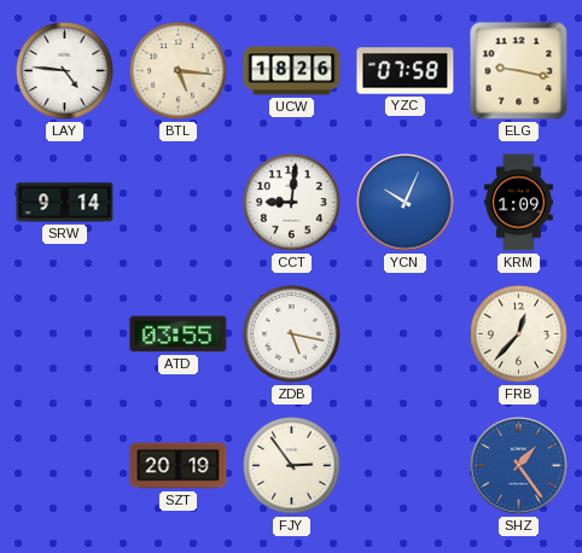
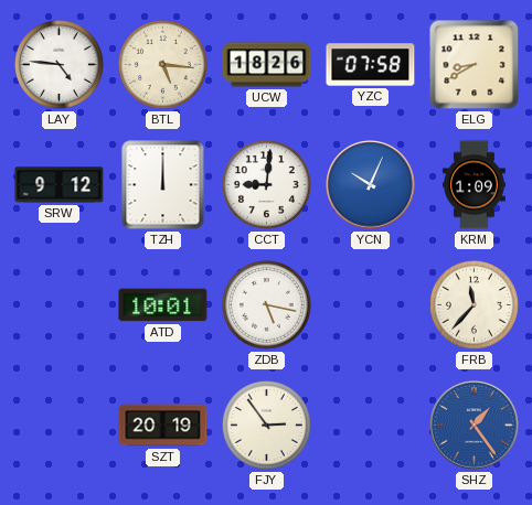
ELG: 9:17 -> 8:40
SRW: 9:14 -> 9:12
TZH: none -> 12:00
ATD: 03:55 -> 10:01
FRB: 12:37 -> 11:37
